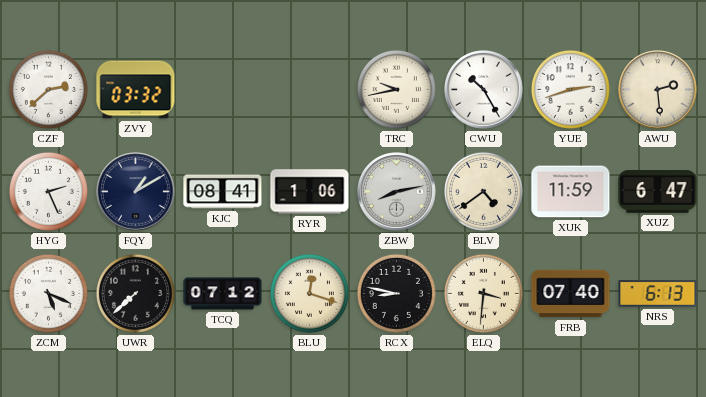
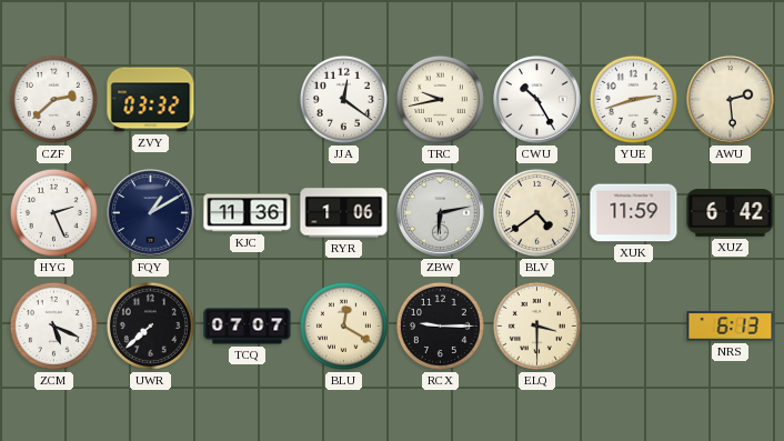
JJA: none -> 12:21
KJC: 08:41 -> 11:36
ZBW: 8:13 -> 6:13
XUZ: 6:47 -> 6:42
TCQ: 07:12 -> 07:07
BLU: 12:18 -> 12:20
RCX: 8:47 -> 9:15
ELQ: 3:31 -> 3:30
FRB: 07:40 -> none
